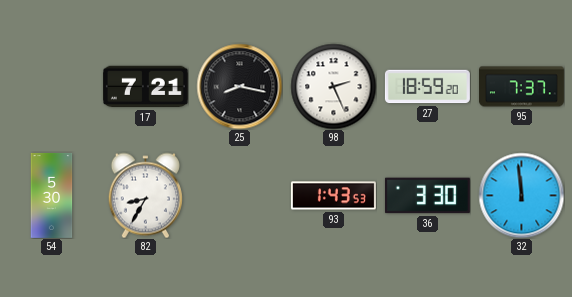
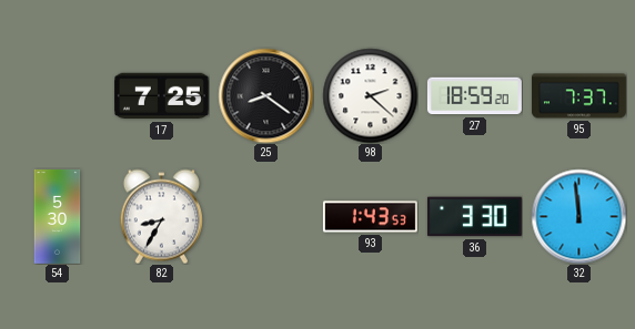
17: 7:21 -> 7:25
25: 8:17 -> 8:21
98: 2:26 -> 2:22
